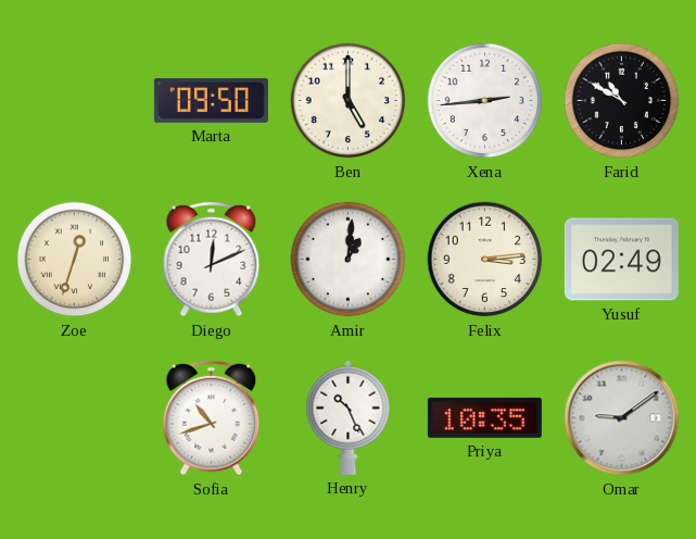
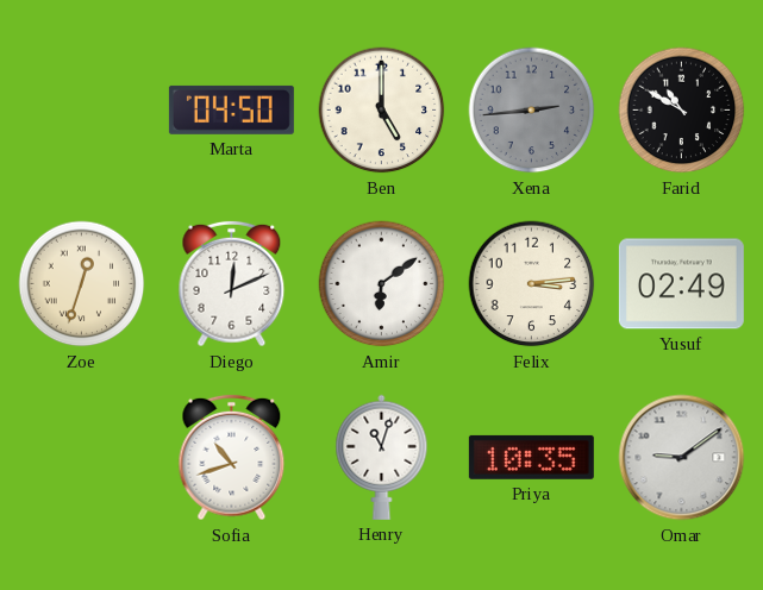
Marta: 09:50 -> 04:50
Xena dial: white -> grey
Amir: 1:01 -> 6:09
Henry: 10:26 -> 11:03
